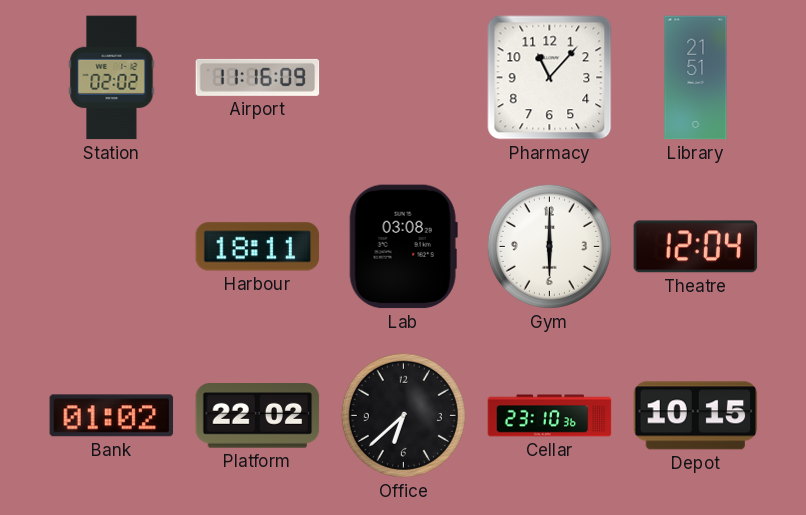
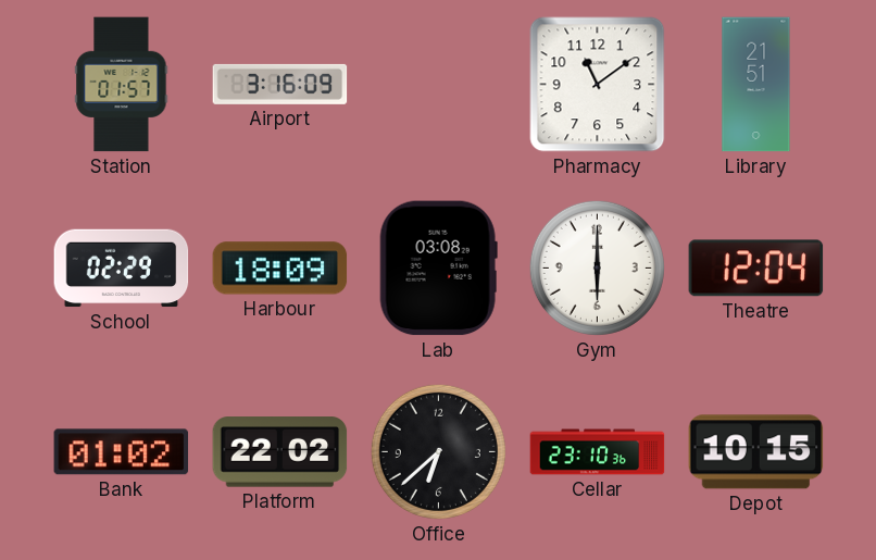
Station: 02:02 -> 01:57
Airport: 11:16 -> 3:16
Pharmacy: 11:07 -> 11:09
School: none -> 02:29
Harbour: 18:11 -> 18:09
